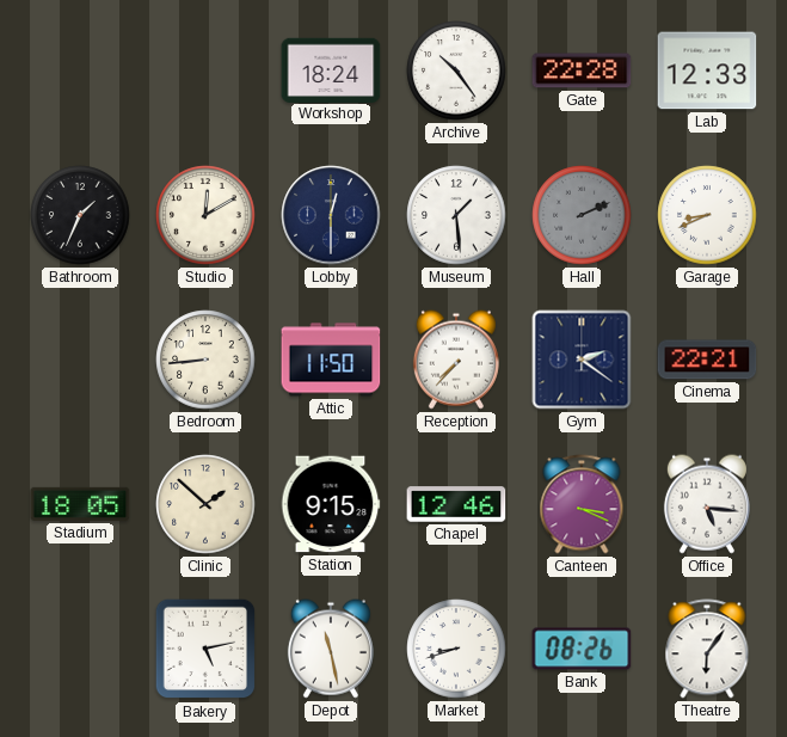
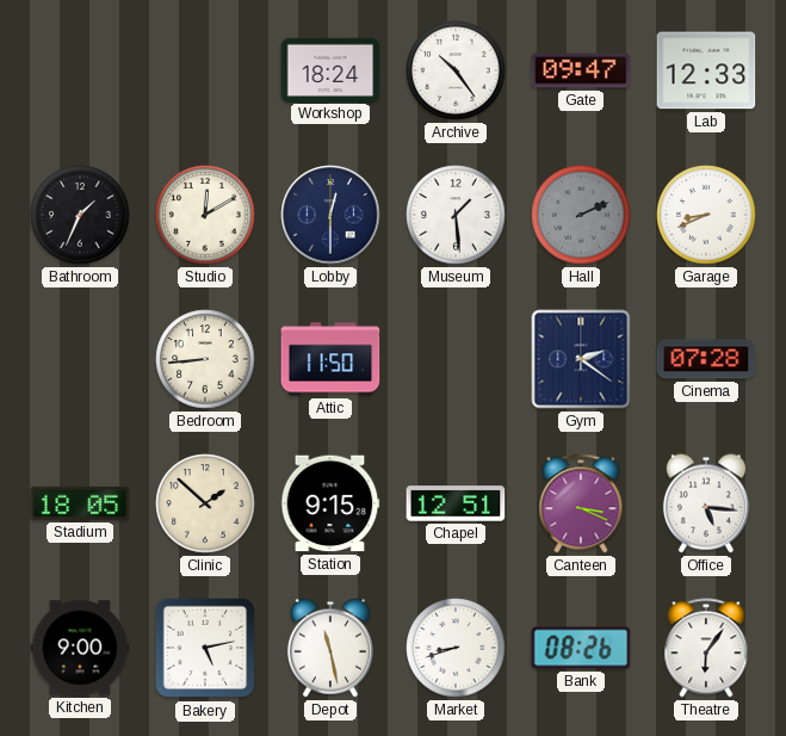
Gate: 22:28 -> 09:47
Reception: 7:37 -> none
Cinema: 22:21 -> 07:28
Chapel: 12:46 -> 12:51
Kitchen: none -> 9:00
